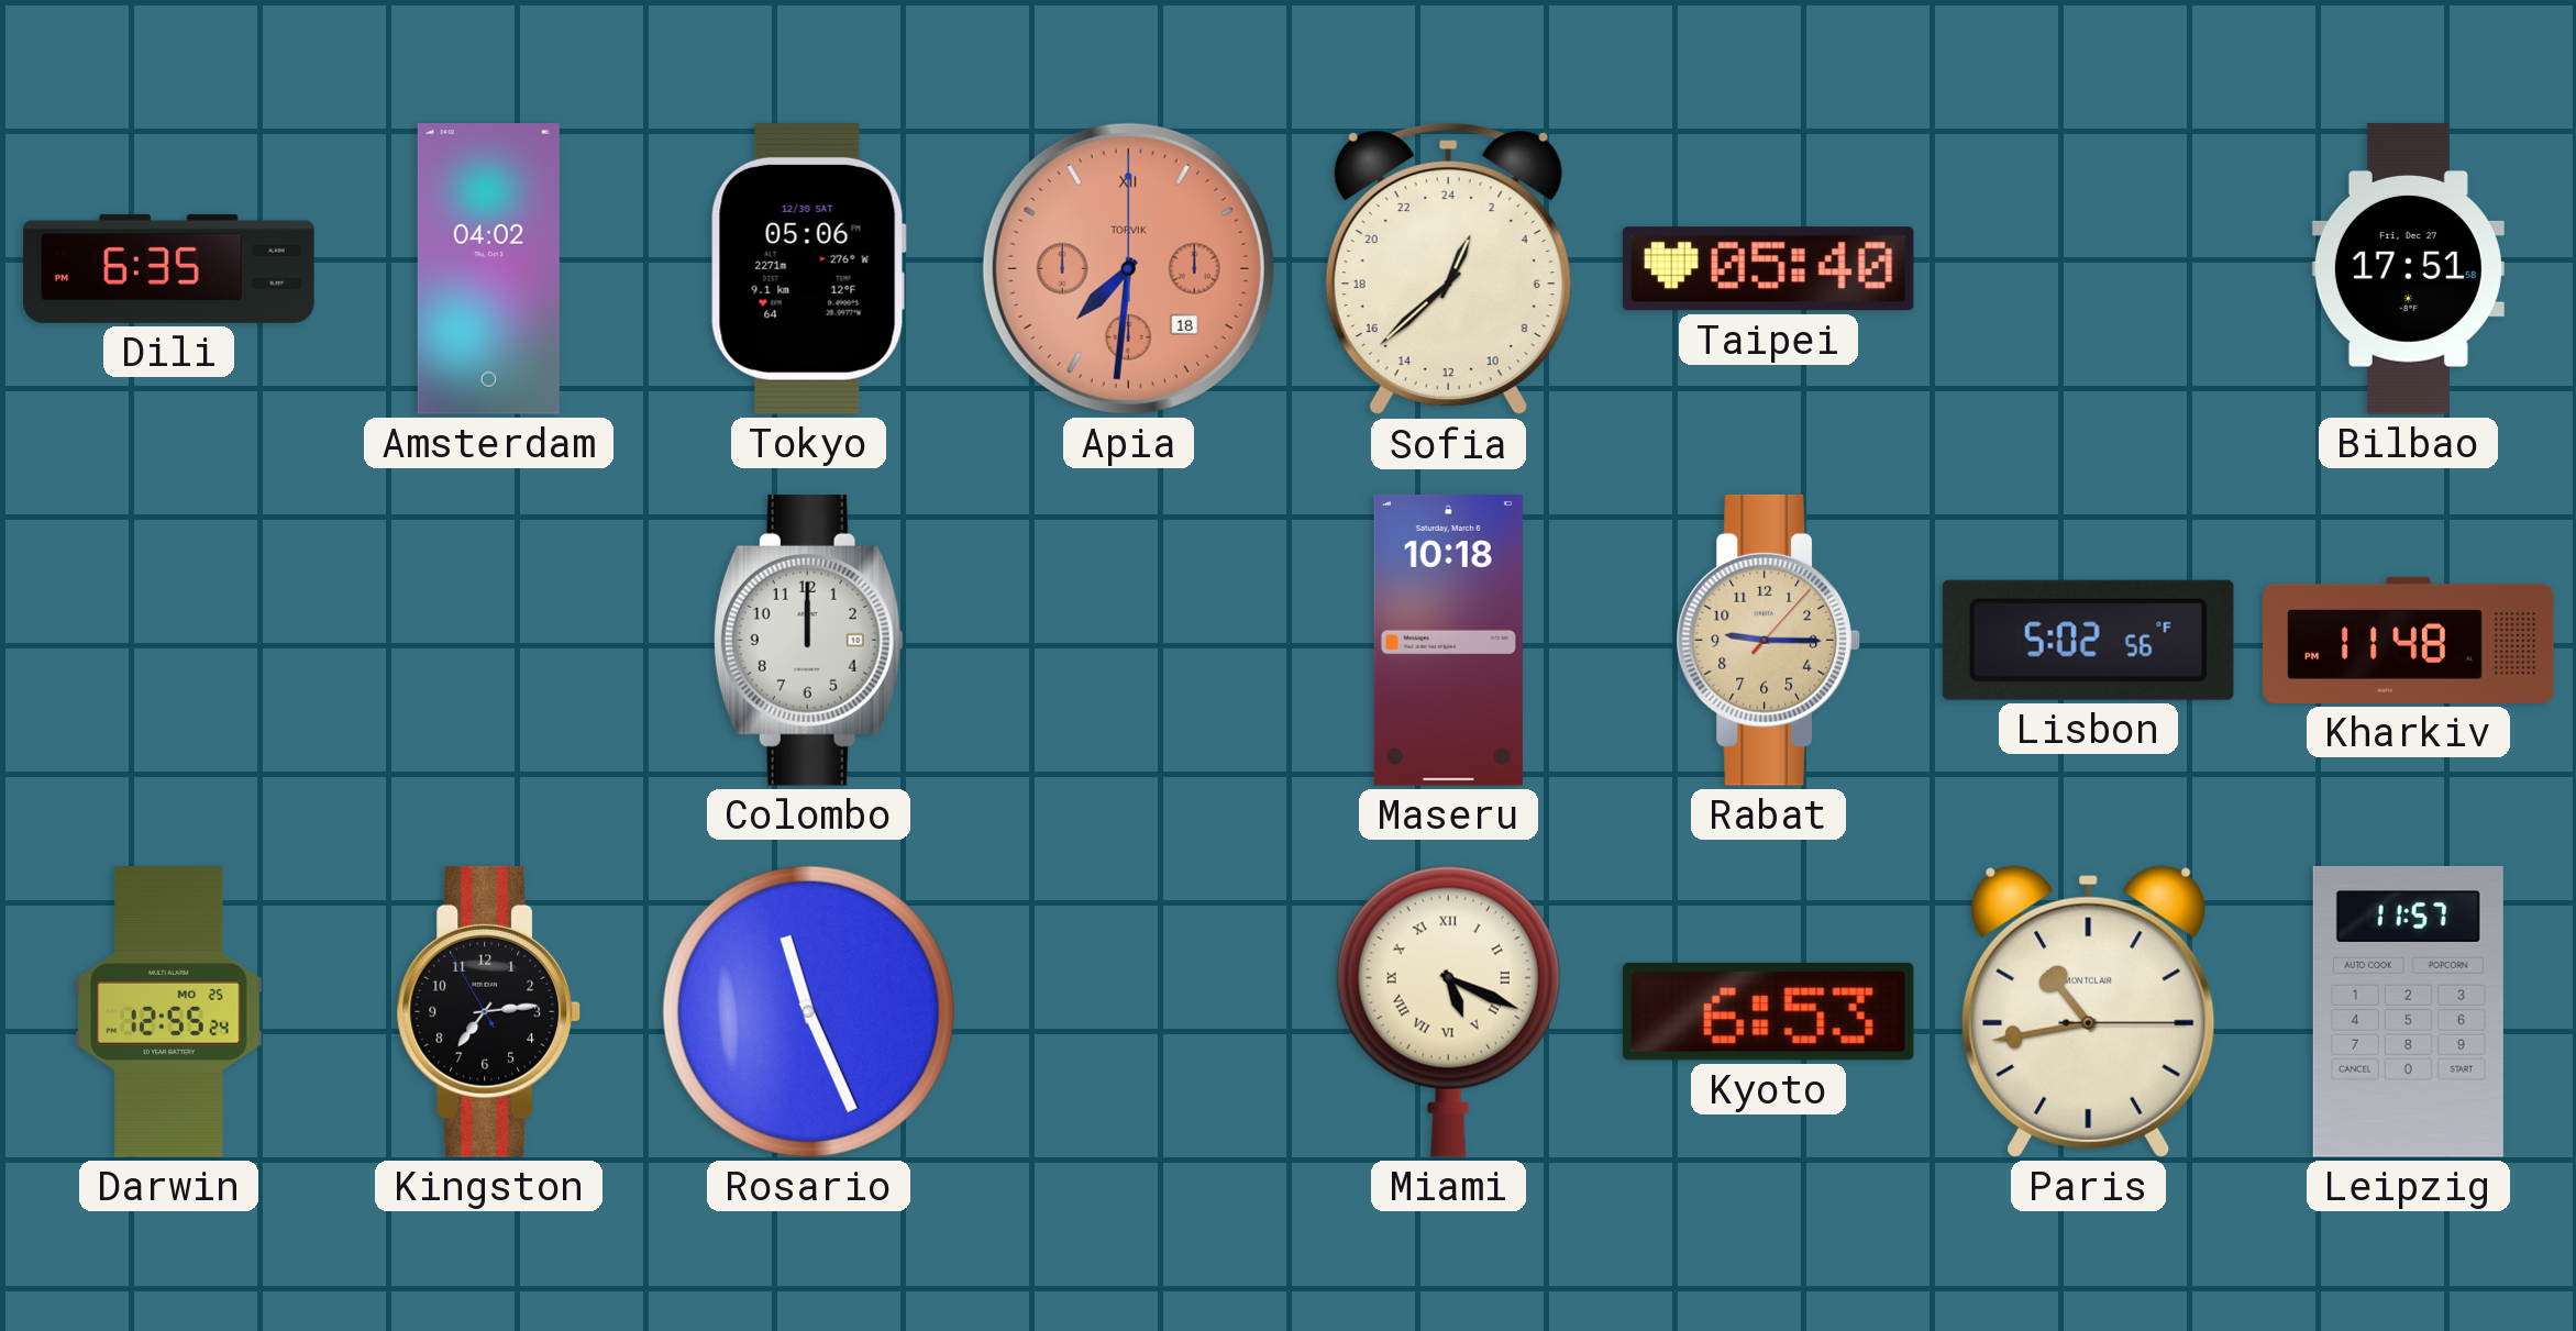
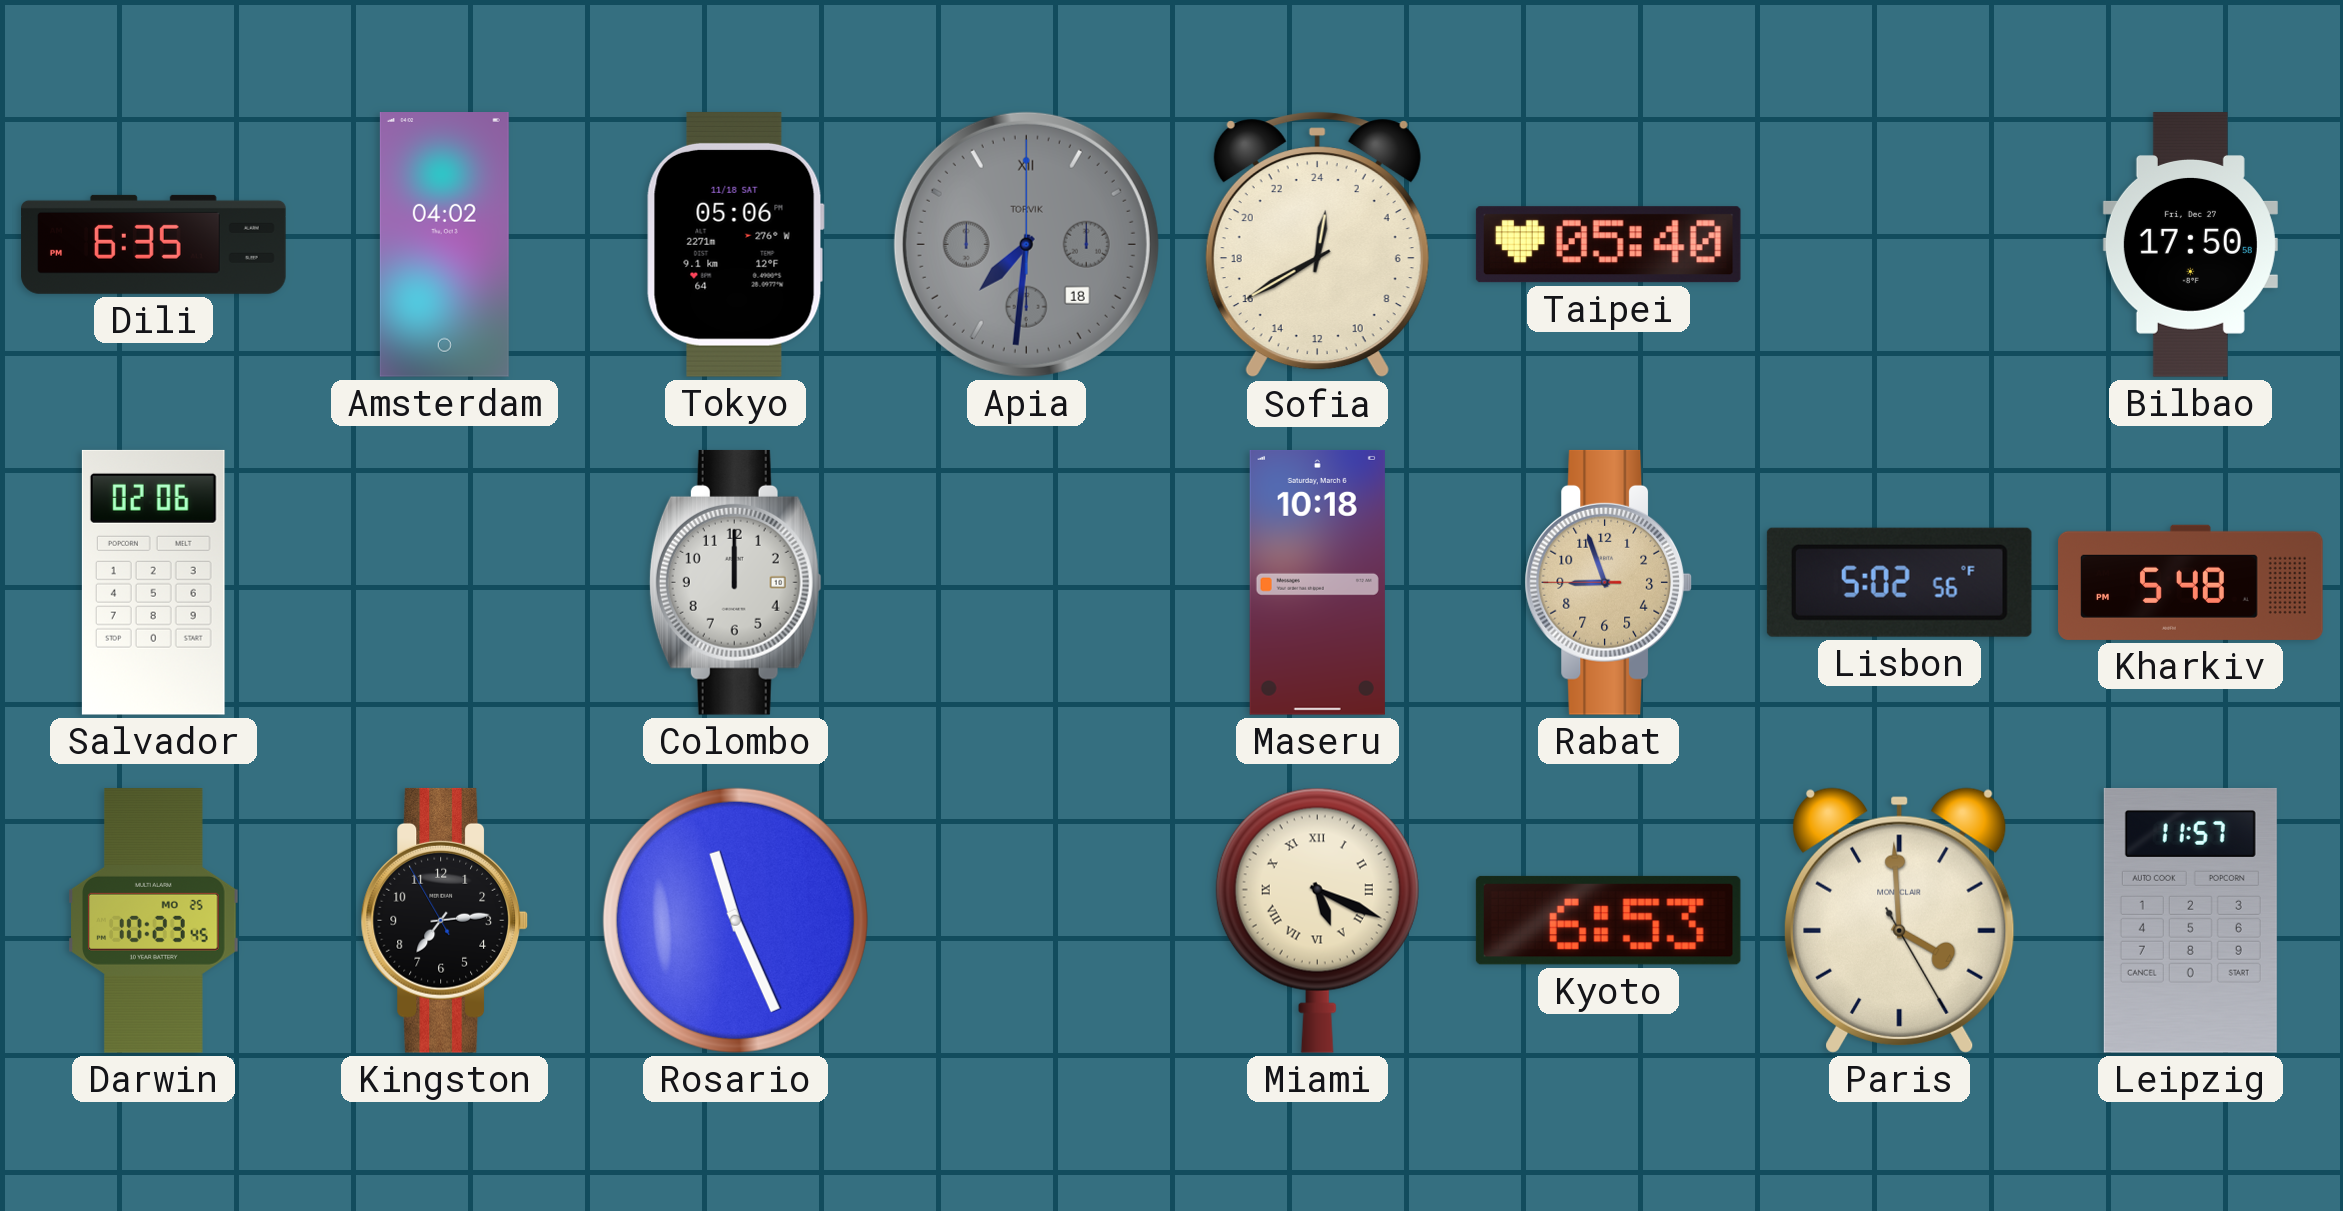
Tokyo date: 12/30 SAT -> 11/18 SAT
Apia dial: salmon -> grey
Sofia: 1:38 -> 0:40
Bilbao: 17:51 -> 17:50
Salvador: none -> 02:06
Rabat: 9:15 -> 8:56
Kharkiv: 11:48 -> 5:48
Darwin: 12:55 -> 10:23
Paris: 10:43 -> 3:59
